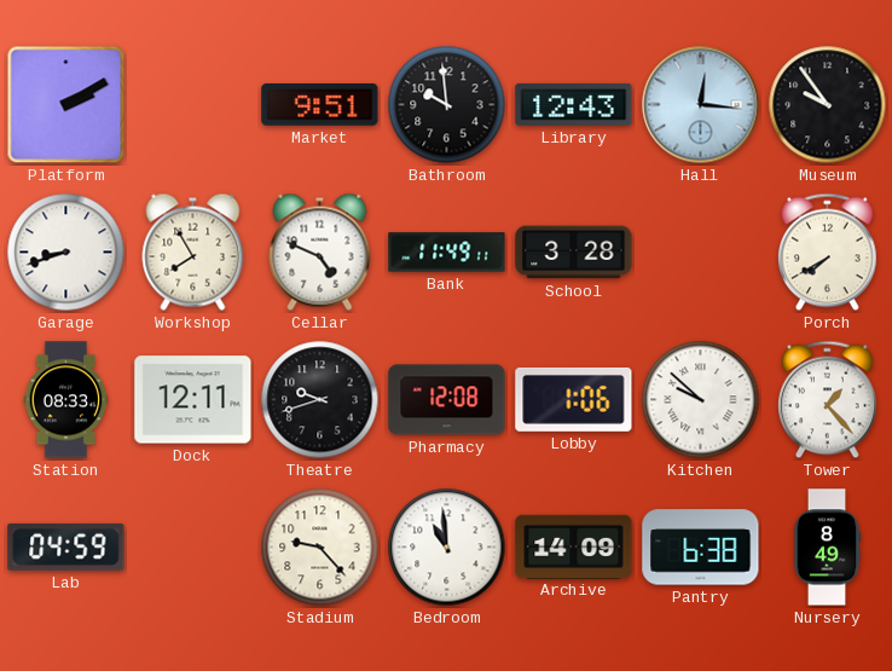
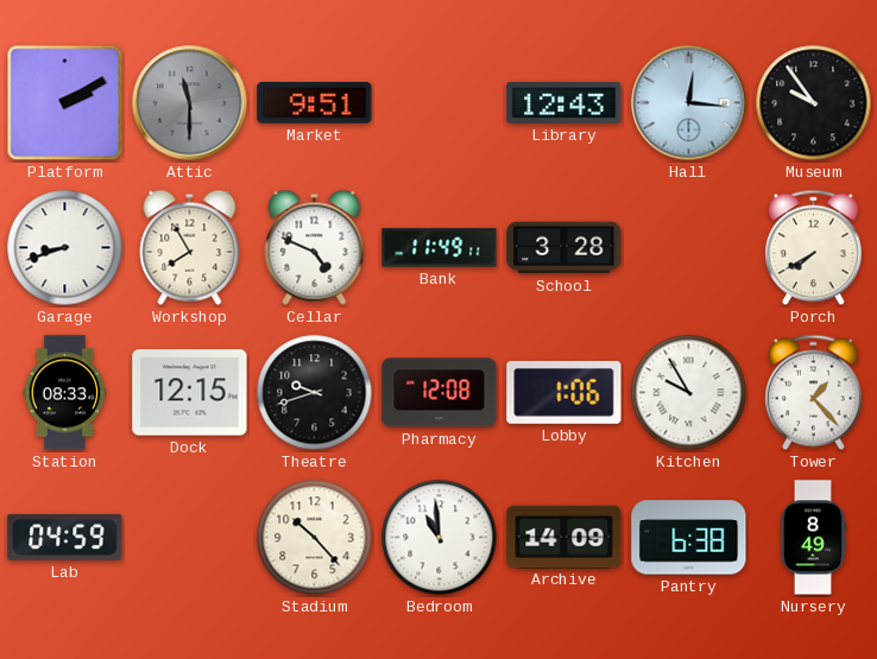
Attic: none -> 11:30
Bathroom: 9:59 -> none
Dock: 12:11 -> 12:15
Kitchen: 9:52 -> 9:55
Stadium: 9:23 -> 10:23
